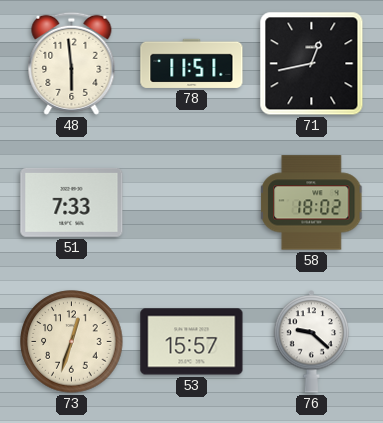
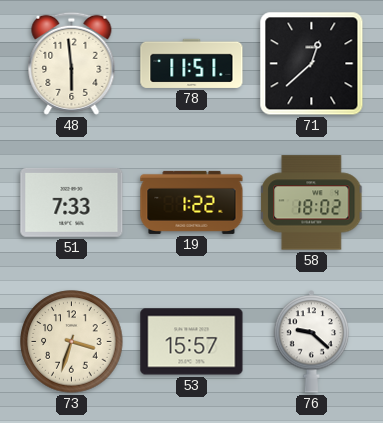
71: 12:43 -> 12:38
19: none -> 1:22
73: 12:33 -> 3:33
